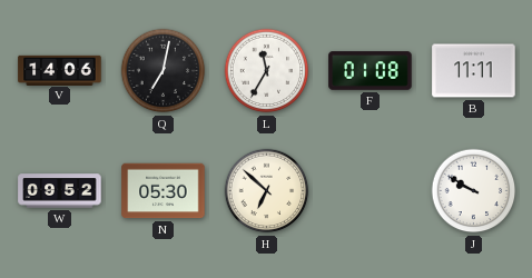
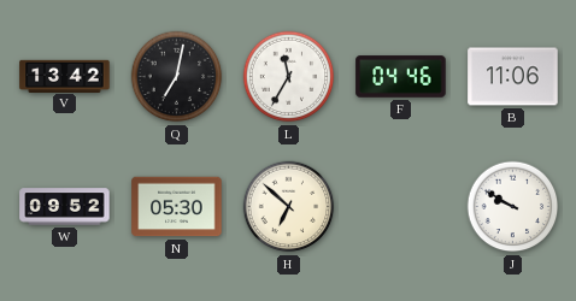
V: 14:06 -> 13:42
F: 01:08 -> 04:46
B: 11:11 -> 11:06
